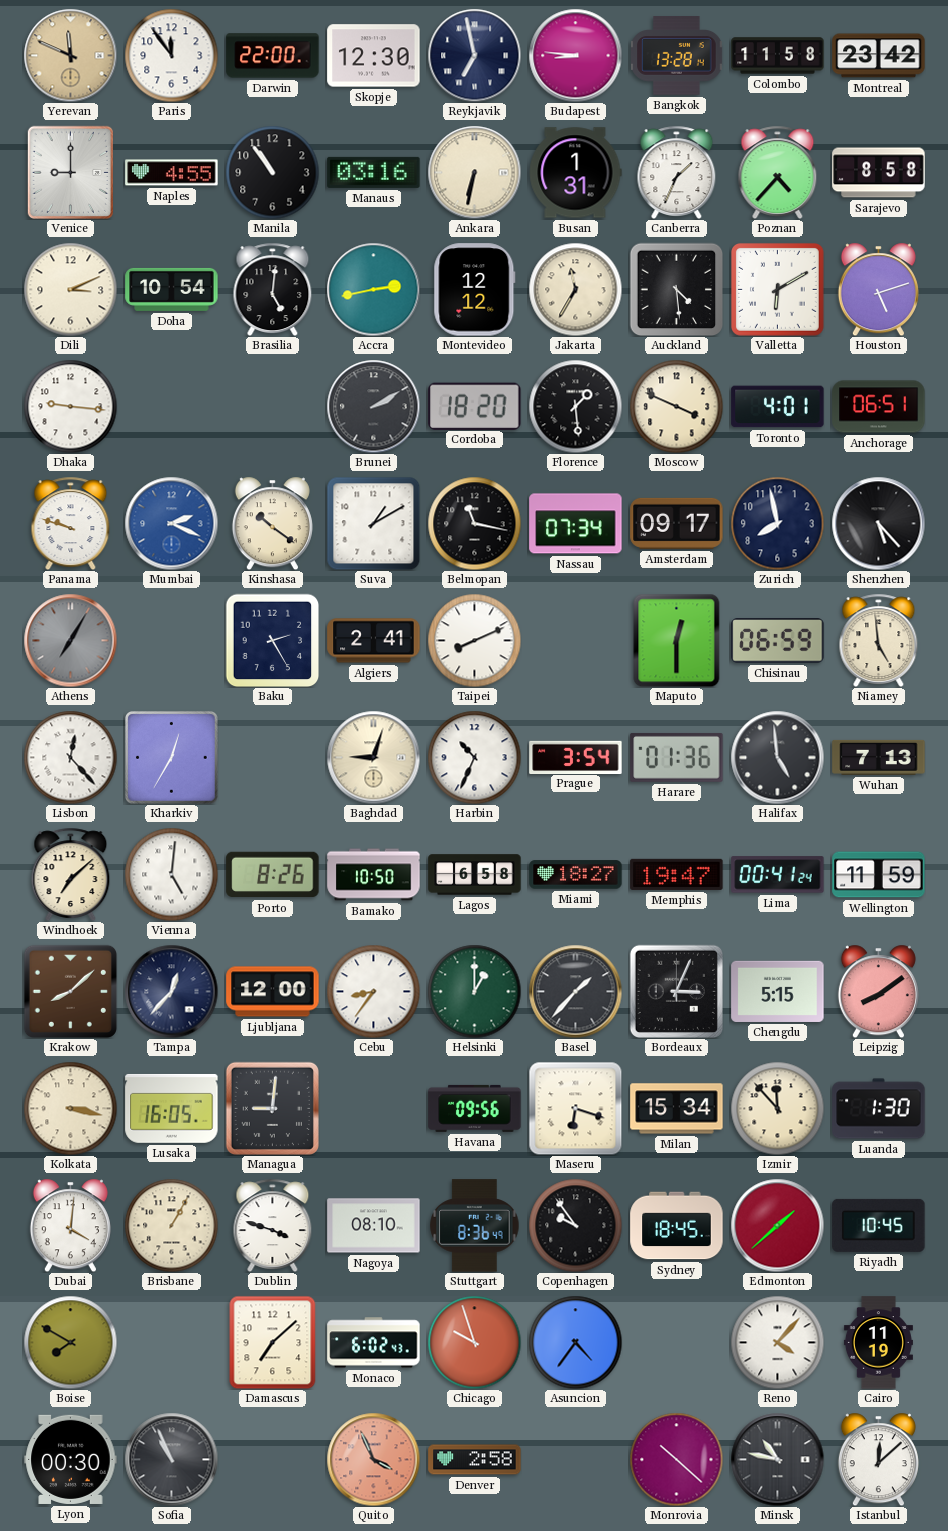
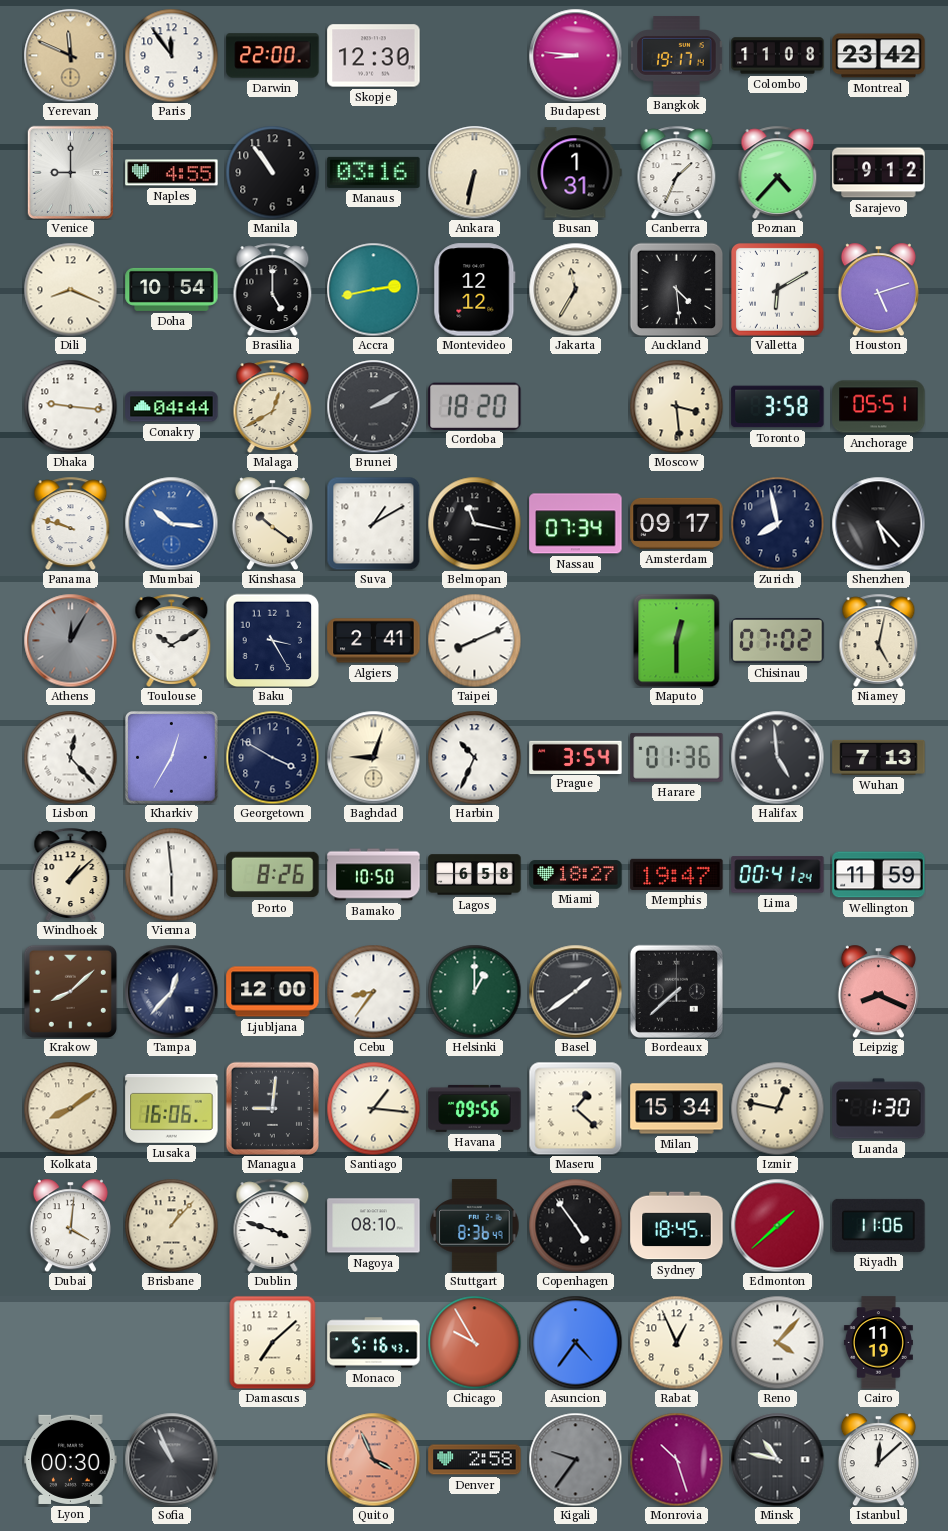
Reykjavik: 6:58 -> none
Bangkok: 13:28 -> 19:17
Colombo: 11:58 -> 11:08
Sarajevo: 8:58 -> 9:12
Dili: 3:11 -> 8:19
Brasilia: 5:01 -> 5:00
Conakry: none -> 04:44
Malaga: none -> 12:40
Florence: 1:29 -> none
Moscow: 3:49 -> 3:29
Toronto: 4:01 -> 3:58
Anchorage: 06:51 -> 05:51
Mumbai: 2:19 -> 10:16
Athens: 7:05 -> 12:05
Toulouse: none -> 10:10
Baku: 2:25 -> 3:25
Chisinau: 06:59 -> 07:02
Niamey: 4:59 -> 5:02
Georgetown: none -> 3:50
Windhoek: 7:08 -> 1:08
Vienna: 5:01 -> 5:59
Basel: 1:37 -> 1:39
Bordeaux: 3:04 -> 7:38
Chengdu: 5:15 -> none
Leipzig: 8:09 -> 8:19
Kolkata: 3:17 -> 8:09
Lusaka: 16:05 -> 16:06
Santiago: none -> 1:16
Maseru: 6:18 -> 1:22
Izmir: 11:53 -> 12:47
Brisbane: 1:05 -> 1:07
Copenhagen: 9:54 -> 4:54
Riyadh: 10:45 -> 11:06
Boise: 7:50 -> none
Monaco: 6:02 -> 5:16
Chicago: 9:57 -> 9:55
Rabat: none -> 12:56
Kigali: none -> 9:36
Monrovia: 10:22 -> 10:27
